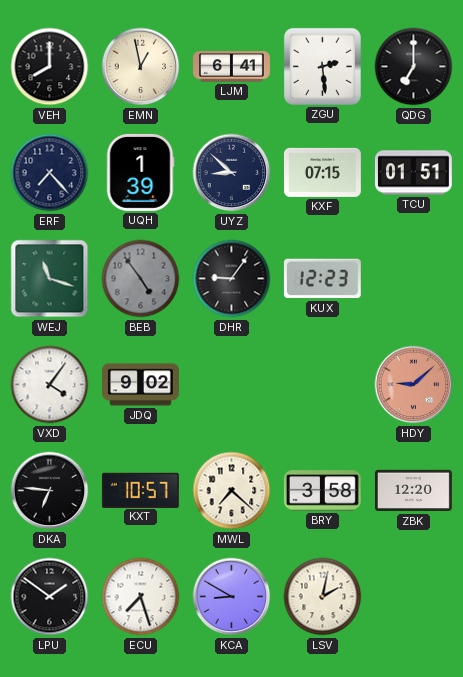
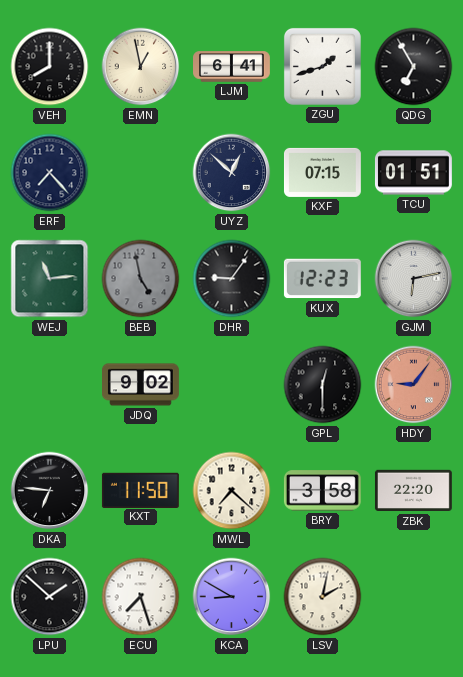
ZGU: 2:29 -> 1:42
QDG: 7:00 -> 6:55
UQH: 1:39 -> none
UYZ: 8:52 -> 12:52
WEJ: 11:18 -> 11:14
BEB: 4:54 -> 4:58
GJM: none -> 6:13
VXD: 4:06 -> none
GPL: none -> 12:30
HDY: 9:08 -> 9:06
KXT: 10:57 -> 11:50
ZBK: 12:20 -> 22:20
LPU: 1:51 -> 1:52
